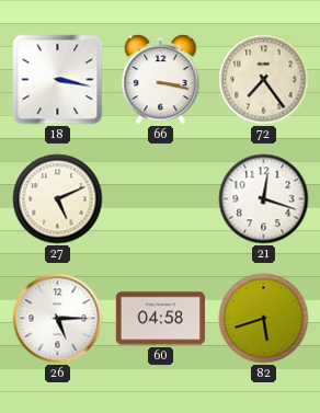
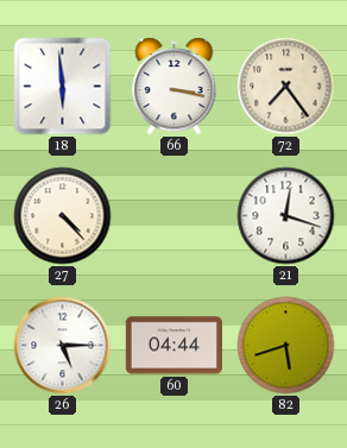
18: 3:17 -> 5:59
27: 5:11 -> 4:23
60: 04:58 -> 04:44
